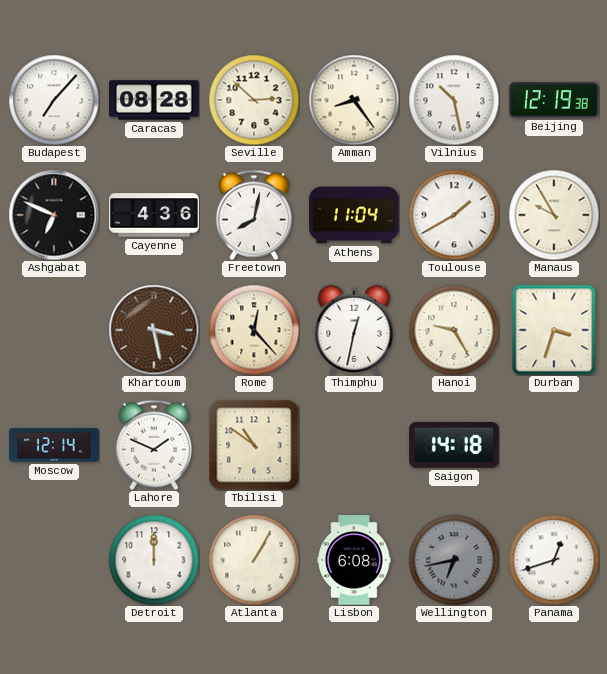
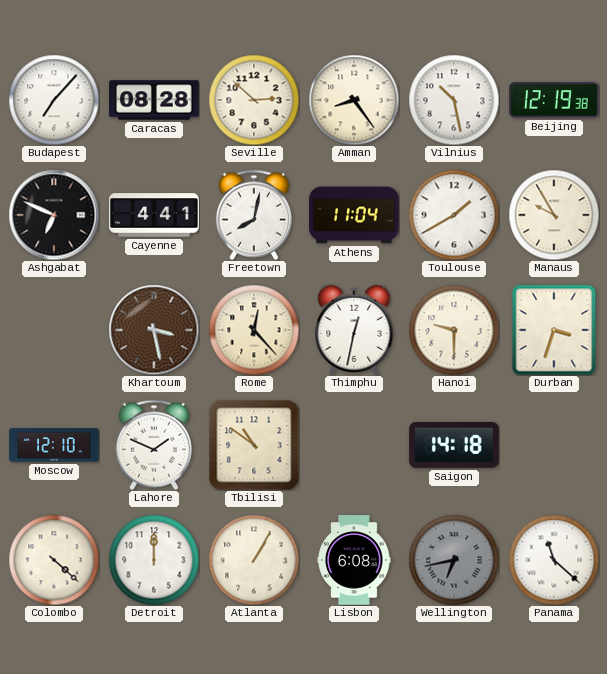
Cayenne: 4:36 -> 4:41
Hanoi: 9:25 -> 9:30
Moscow: 12:14 -> 12:10
Colombo: none -> 4:22
Panama: 12:42 -> 11:22
